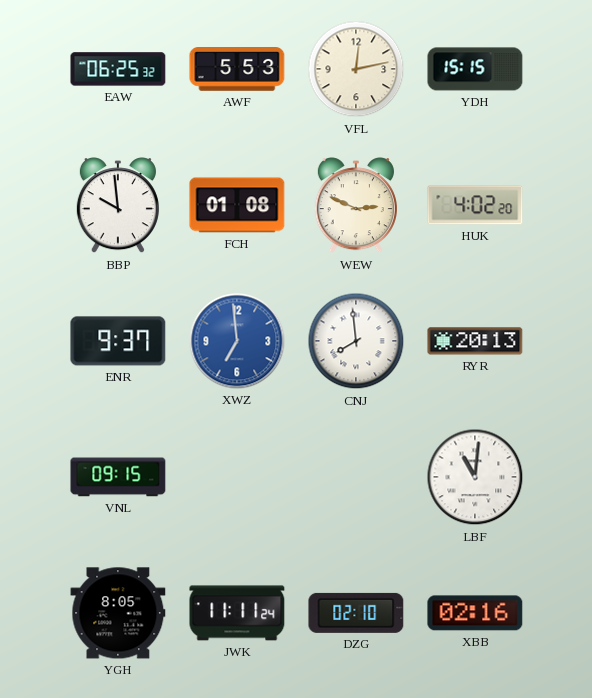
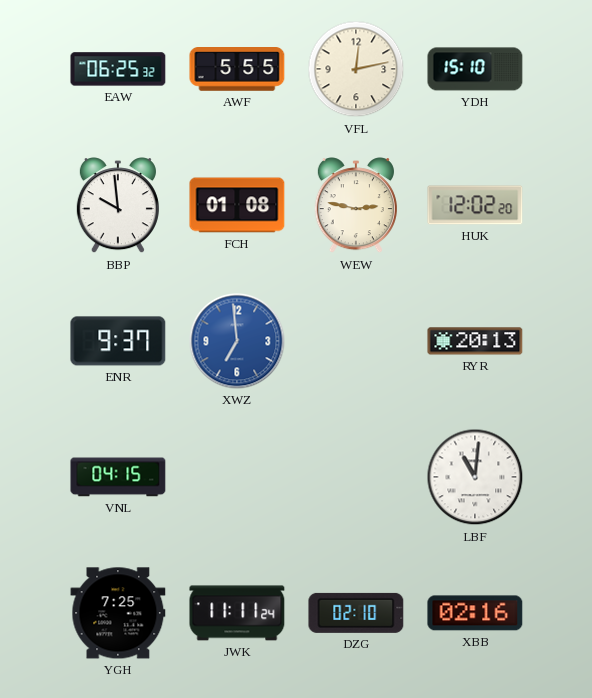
AWF: 5:53 -> 5:55
YDH: 15:15 -> 15:10
WEW: 2:49 -> 2:47
HUK: 4:02 -> 12:02
CNJ: 7:59 -> none
VNL: 09:15 -> 04:15
YGH: 8:05 -> 7:25
